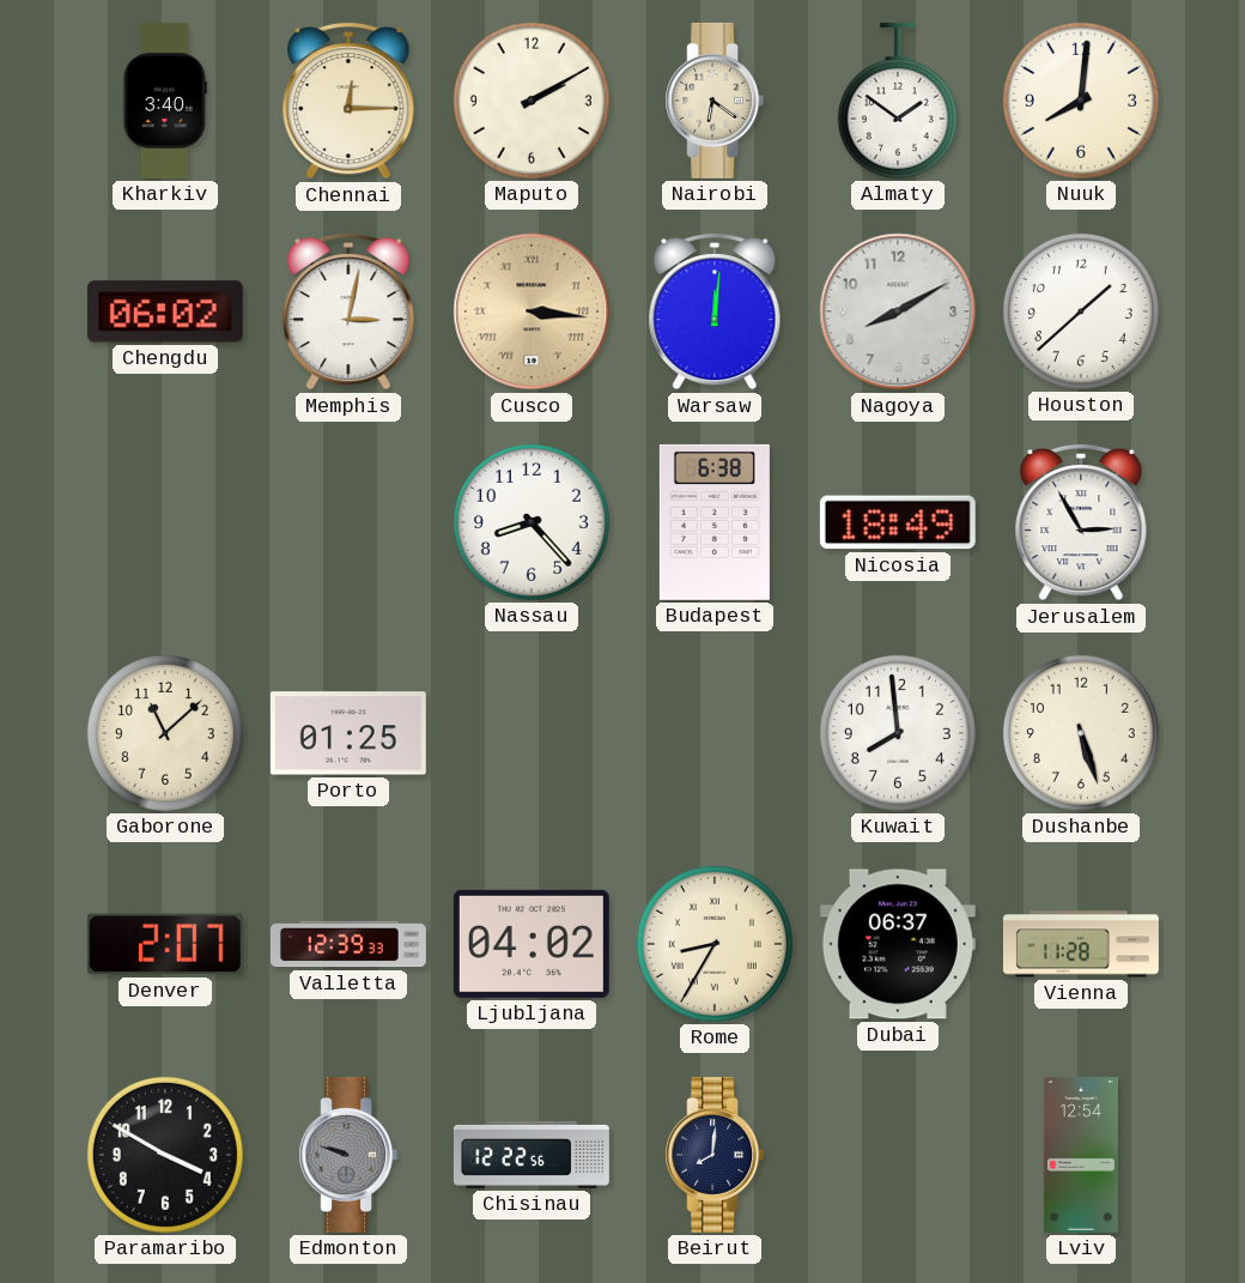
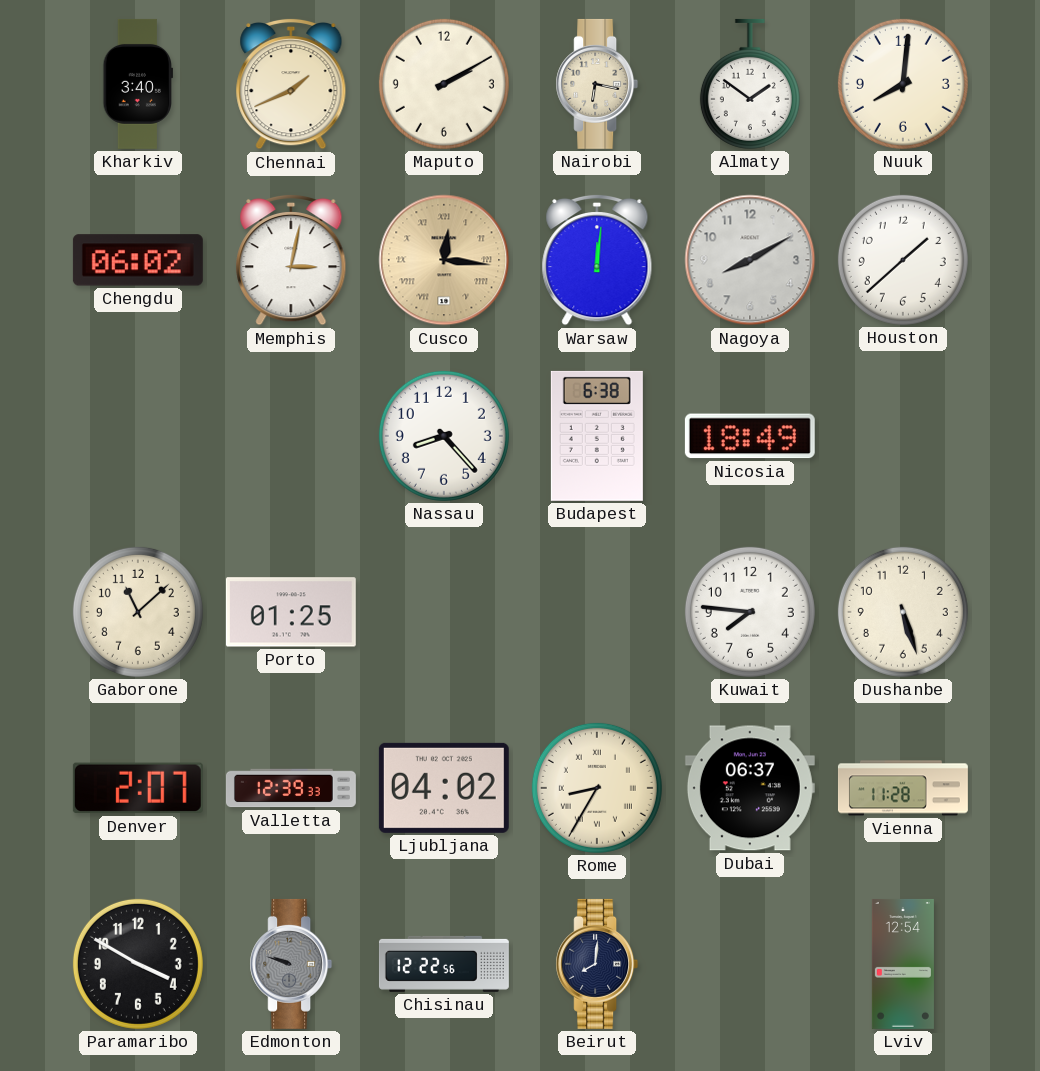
Chennai: 12:15 -> 1:41
Nairobi: 6:21 -> 6:17
Cusco: 3:16 -> 12:16
Jerusalem: 2:55 -> none
Kuwait: 7:59 -> 7:46
